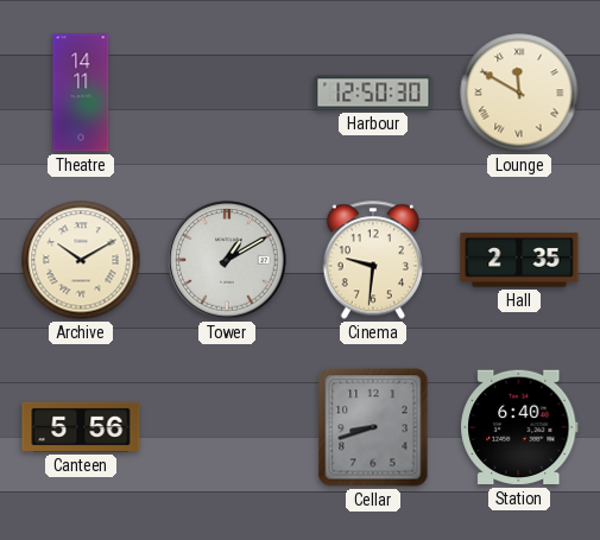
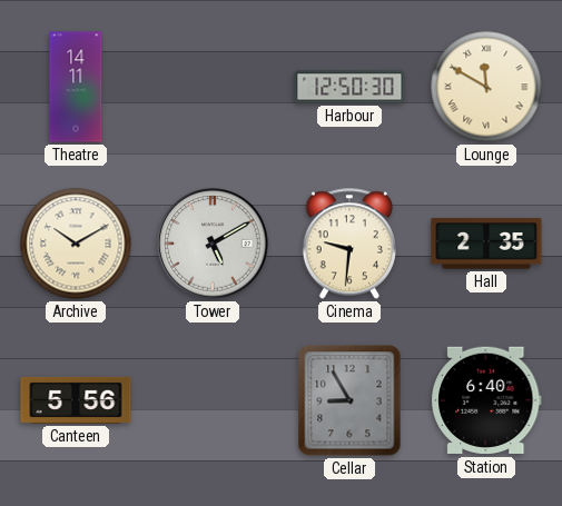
Tower: 1:10 -> 5:10
Cellar: 8:42 -> 8:55
